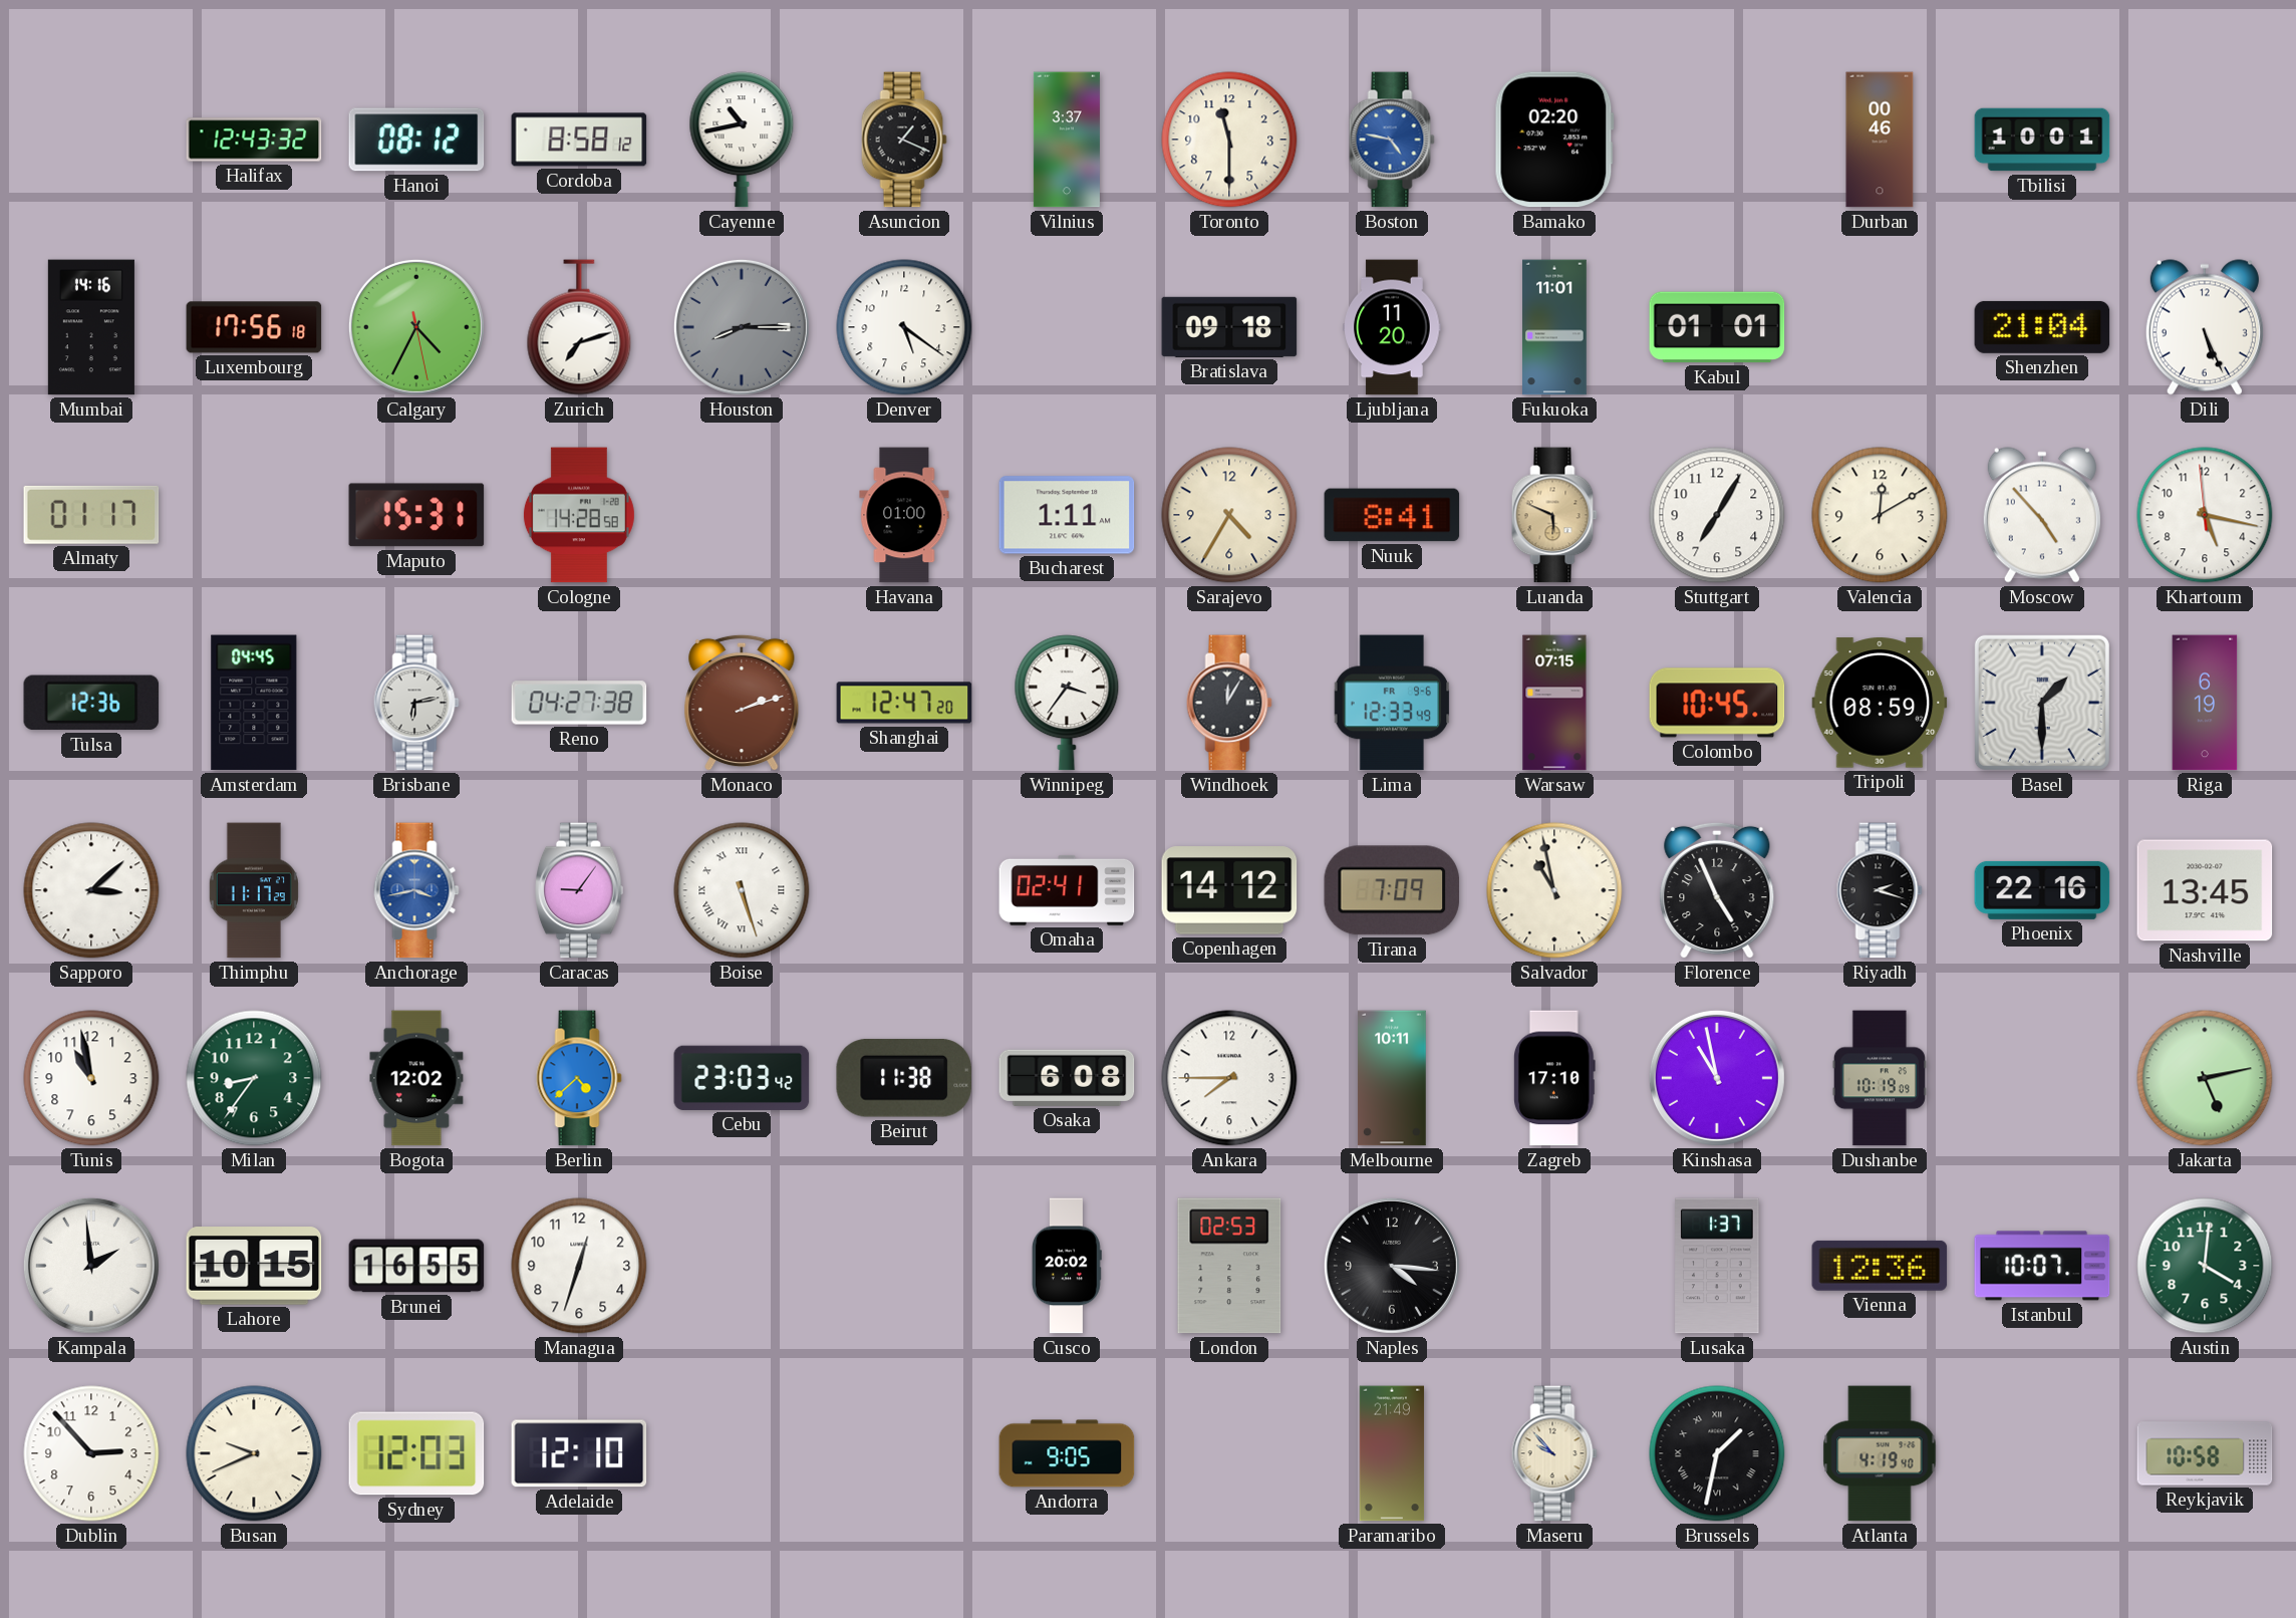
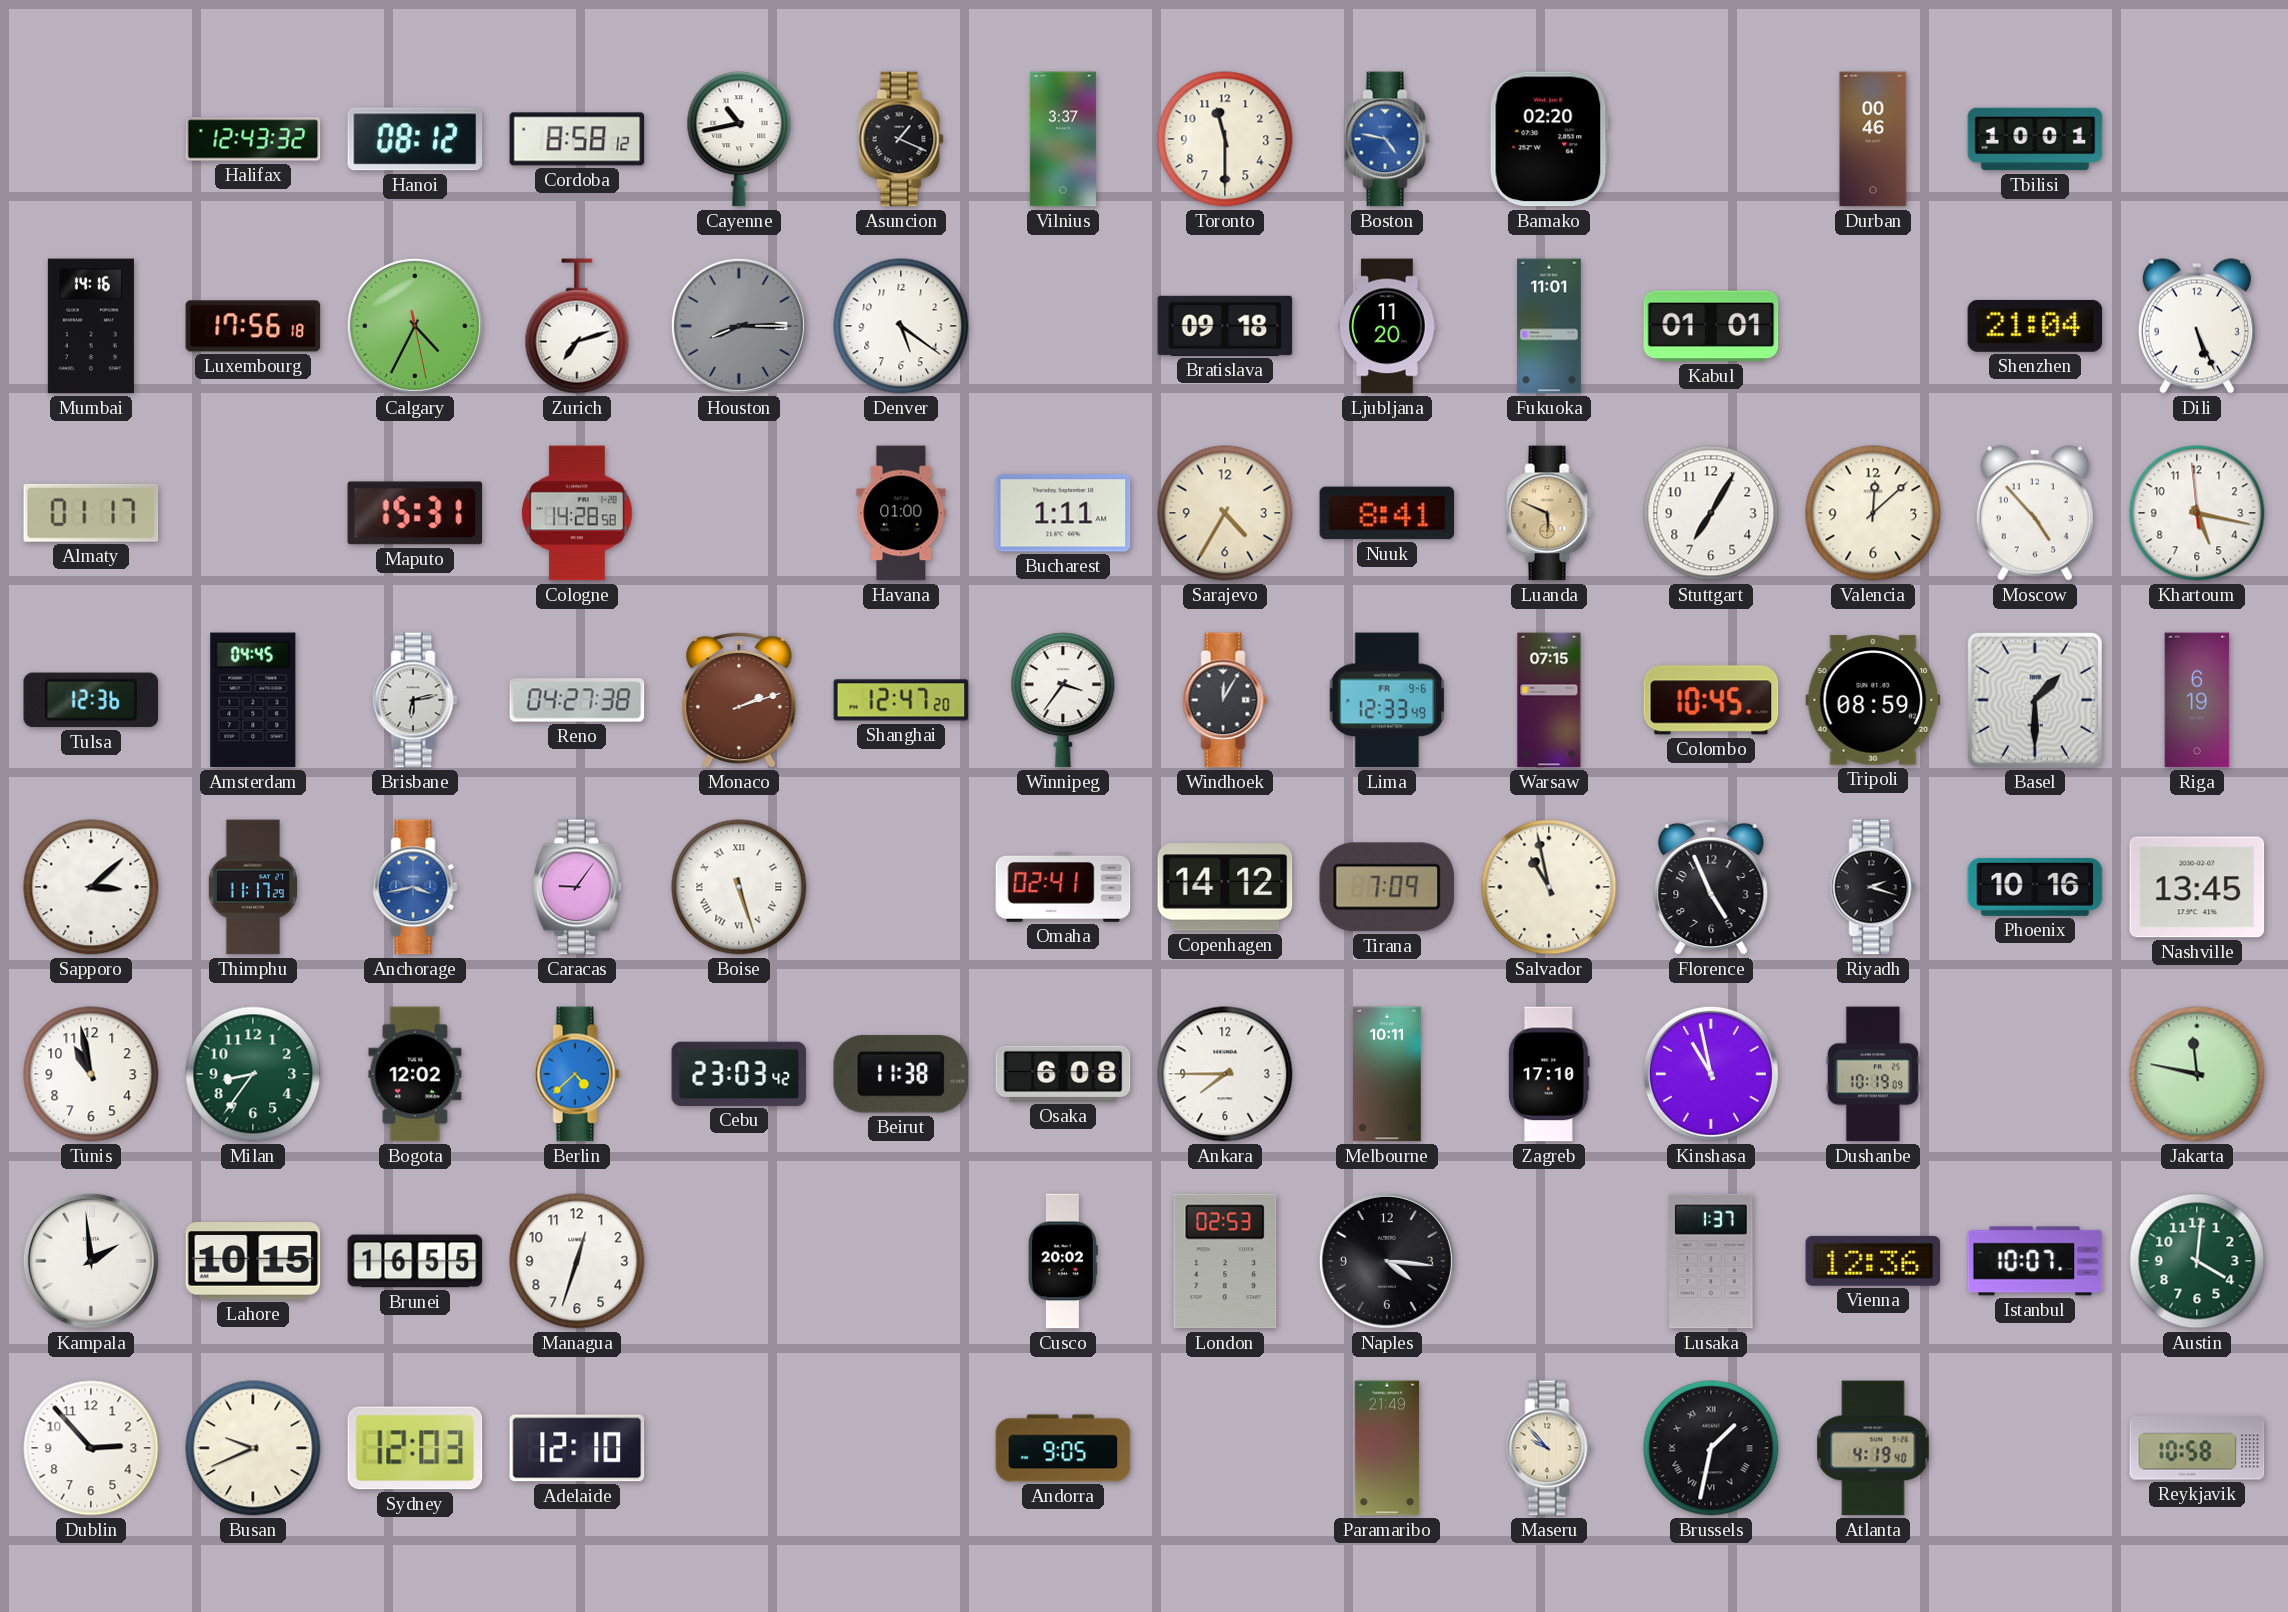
Valencia: 12:10 -> 12:08
Phoenix: 22:16 -> 10:16
Jakarta: 5:13 -> 11:47
